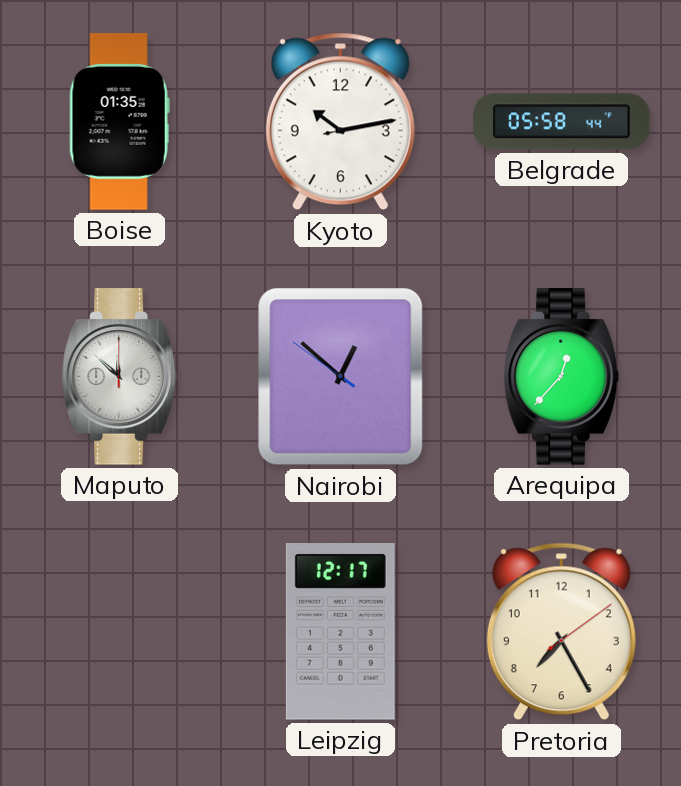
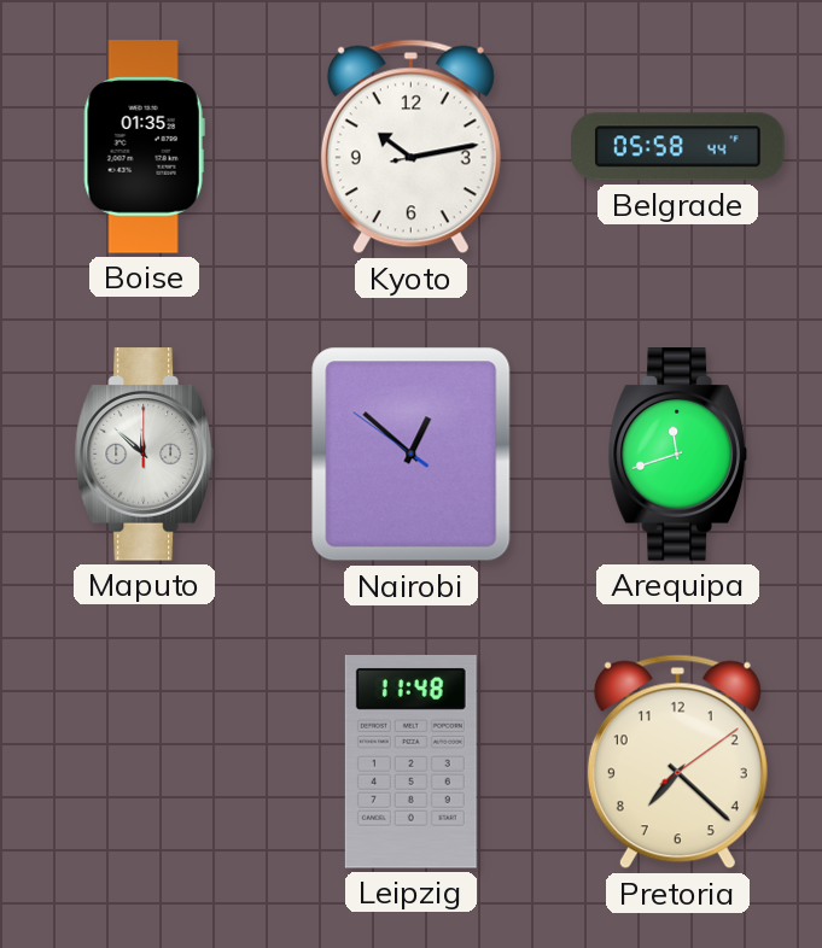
Arequipa: 12:37 -> 11:42
Leipzig: 12:17 -> 11:48
Pretoria: 7:25 -> 7:22
